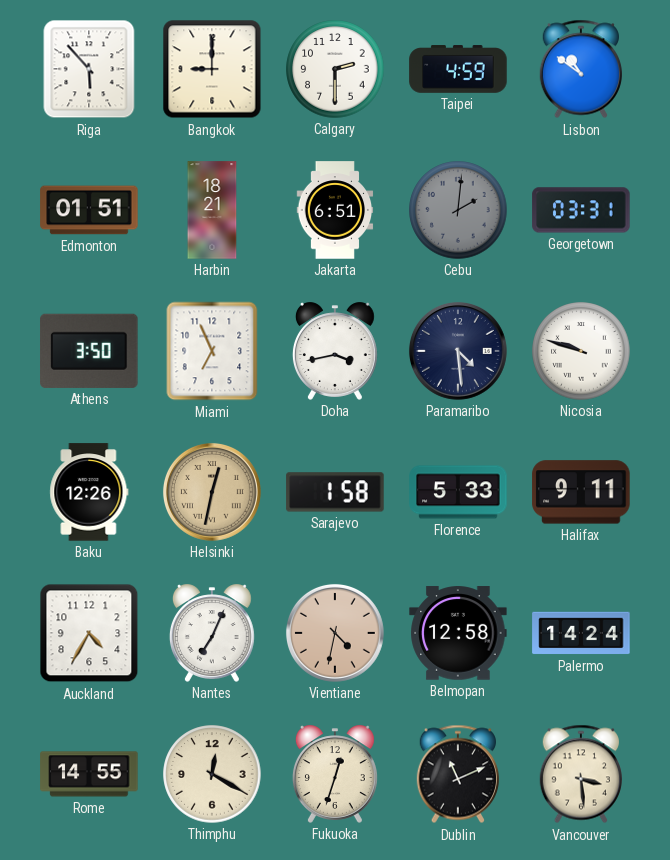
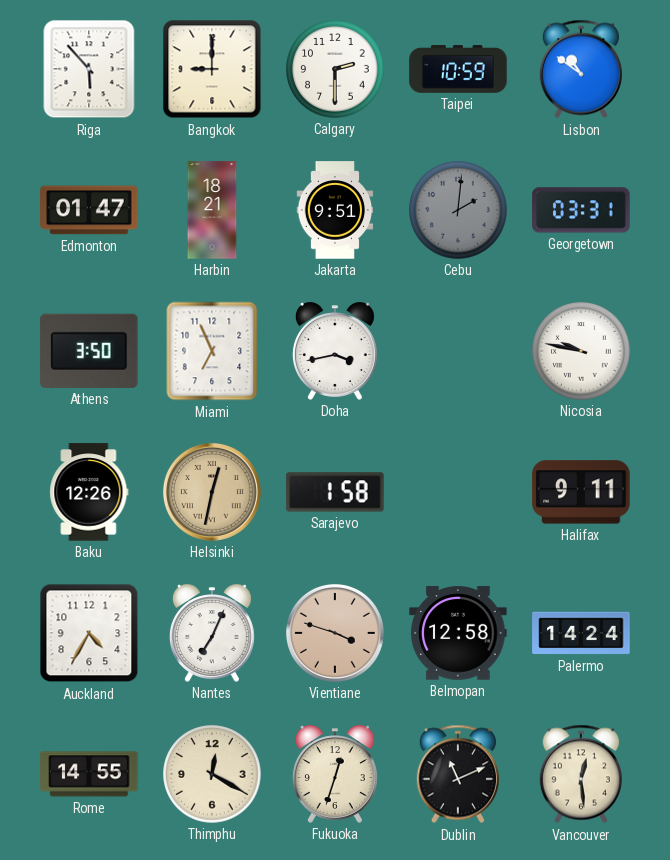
Taipei: 4:59 -> 10:59
Edmonton: 01:51 -> 01:47
Jakarta: 6:51 -> 9:51
Paramaribo: 4:29 -> none
Nicosia: 9:48 -> 9:47
Florence: 5:33 -> none
Vientiane: 4:32 -> 3:48
Vancouver: 3:29 -> 12:29
